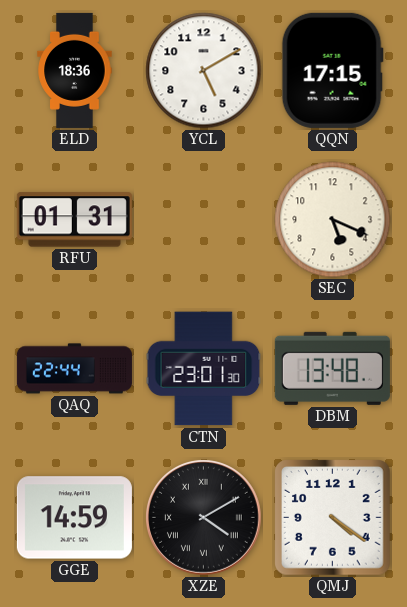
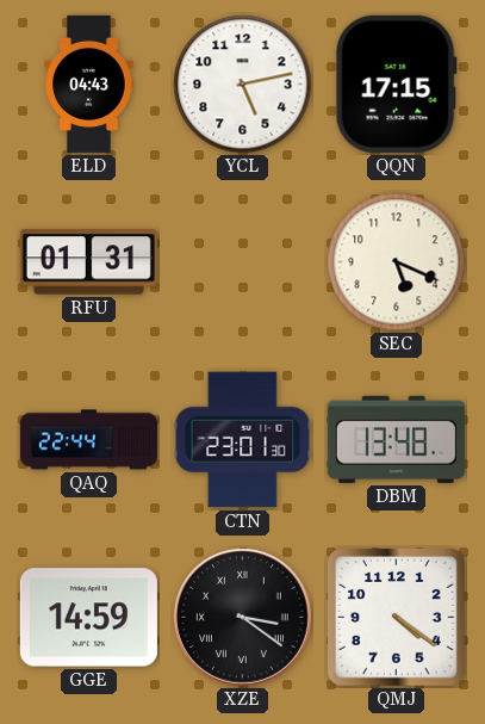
ELD: 18:36 -> 04:43
YCL: 5:10 -> 5:13
XZE: 4:10 -> 3:21
